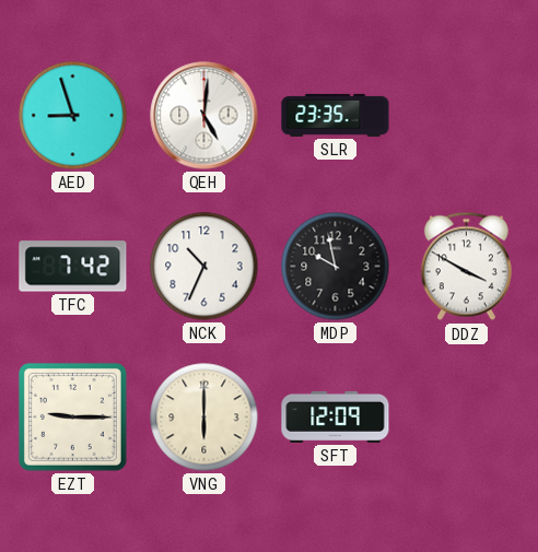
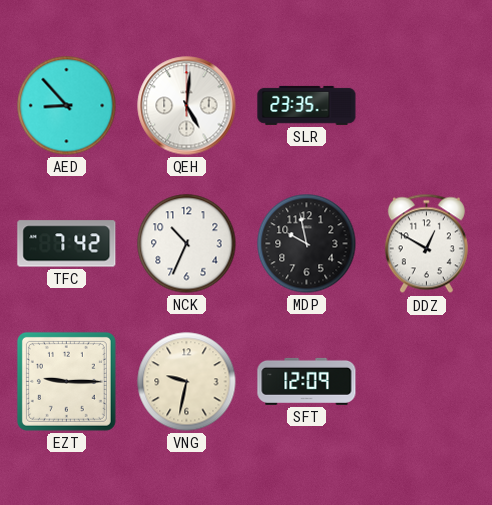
AED: 8:57 -> 8:53
DDZ: 3:50 -> 12:50
VNG: 6:00 -> 9:32
